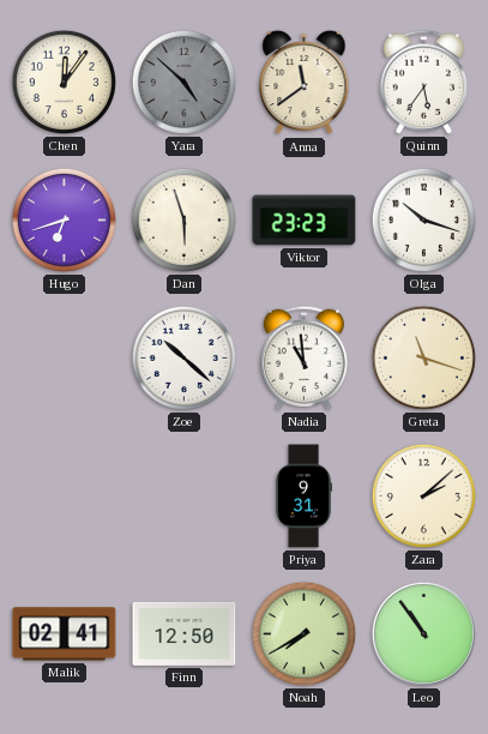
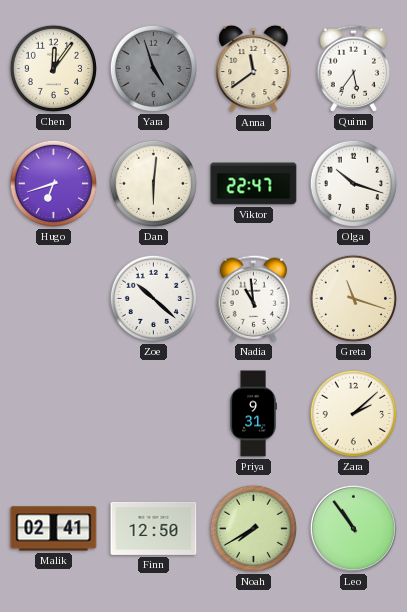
Yara: 4:52 -> 4:57
Dan: 5:57 -> 6:01
Viktor: 23:23 -> 22:47
